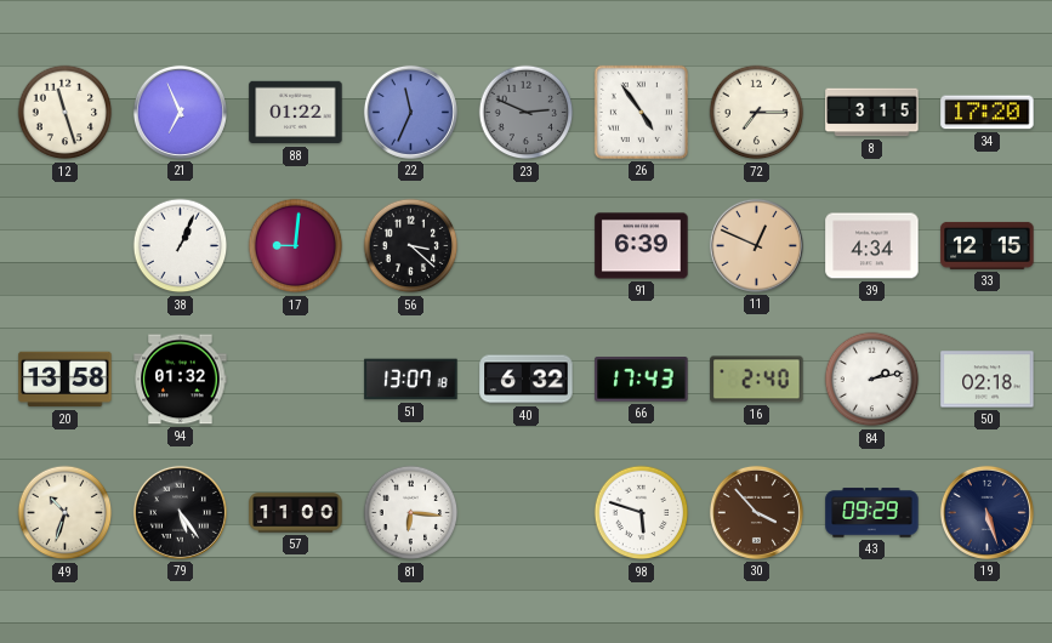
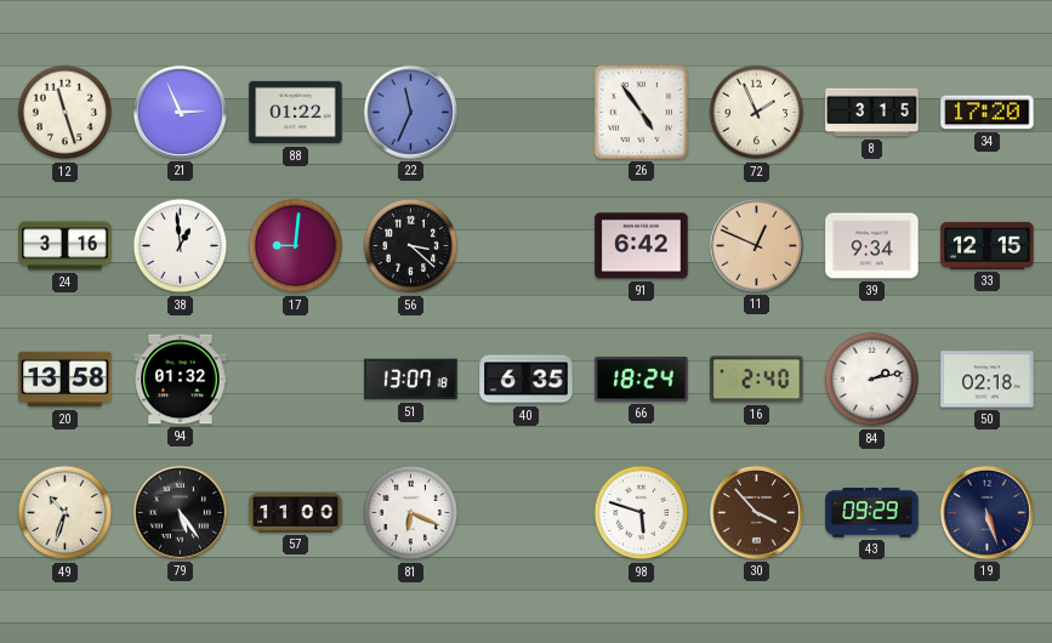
21: 6:56 -> 2:56
23: 2:49 -> none
72: 7:15 -> 1:56
24: none -> 3:16
38: 1:04 -> 12:59
91: 6:39 -> 6:42
39: 4:34 -> 9:34
40: 6:32 -> 6:35
66: 17:43 -> 18:24
81: 6:16 -> 6:19
